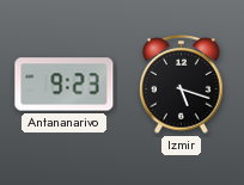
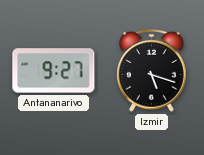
Antananarivo: 9:23 -> 9:27
